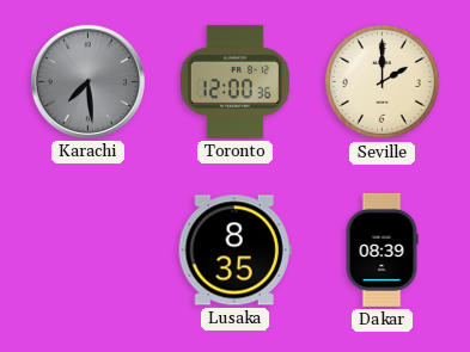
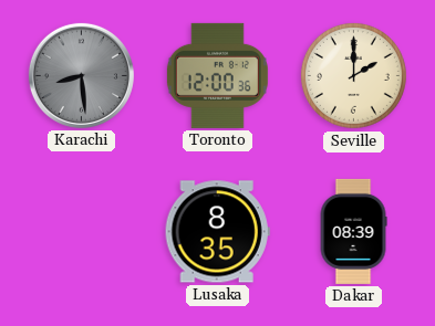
Karachi: 7:29 -> 8:29
